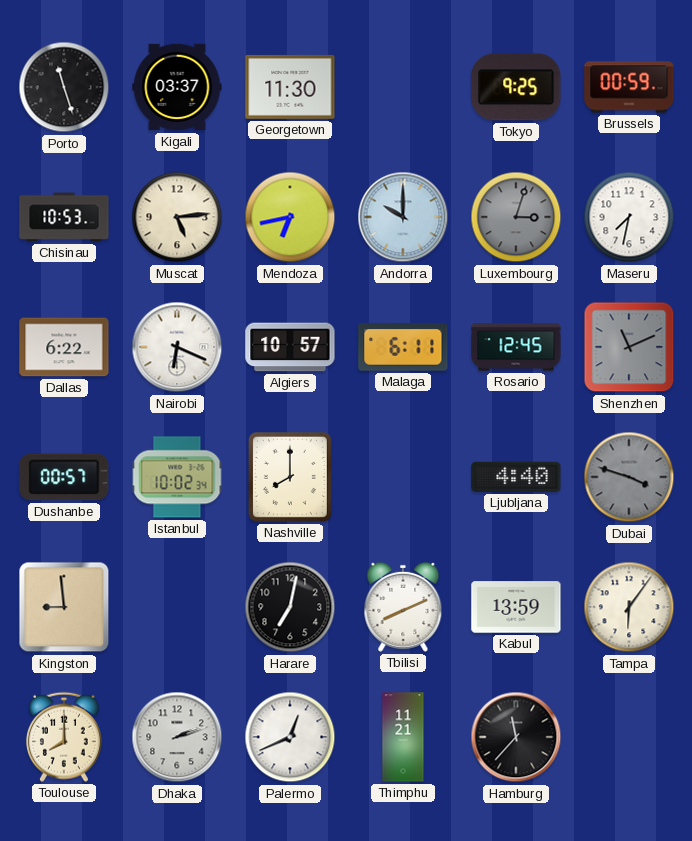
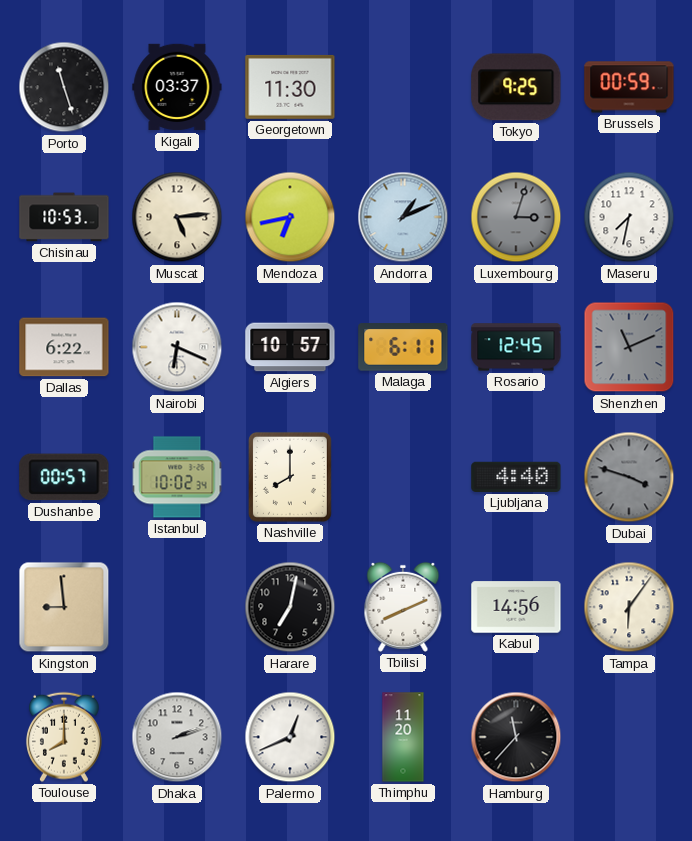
Andorra: 10:00 -> 1:11
Kabul: 13:59 -> 14:56
Thimphu: 11:21 -> 11:20
